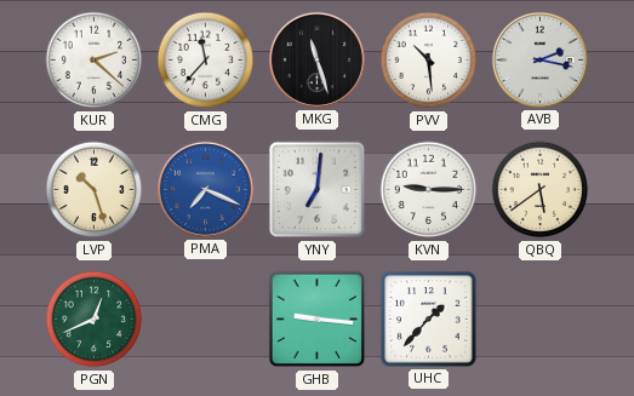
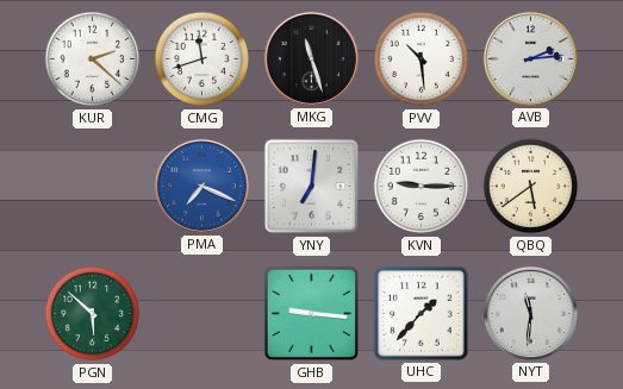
CMG: 11:37 -> 11:42
AVB: 2:17 -> 2:14
LVP: 10:27 -> none
PGN: 12:41 -> 5:52
NYT: none -> 11:31
